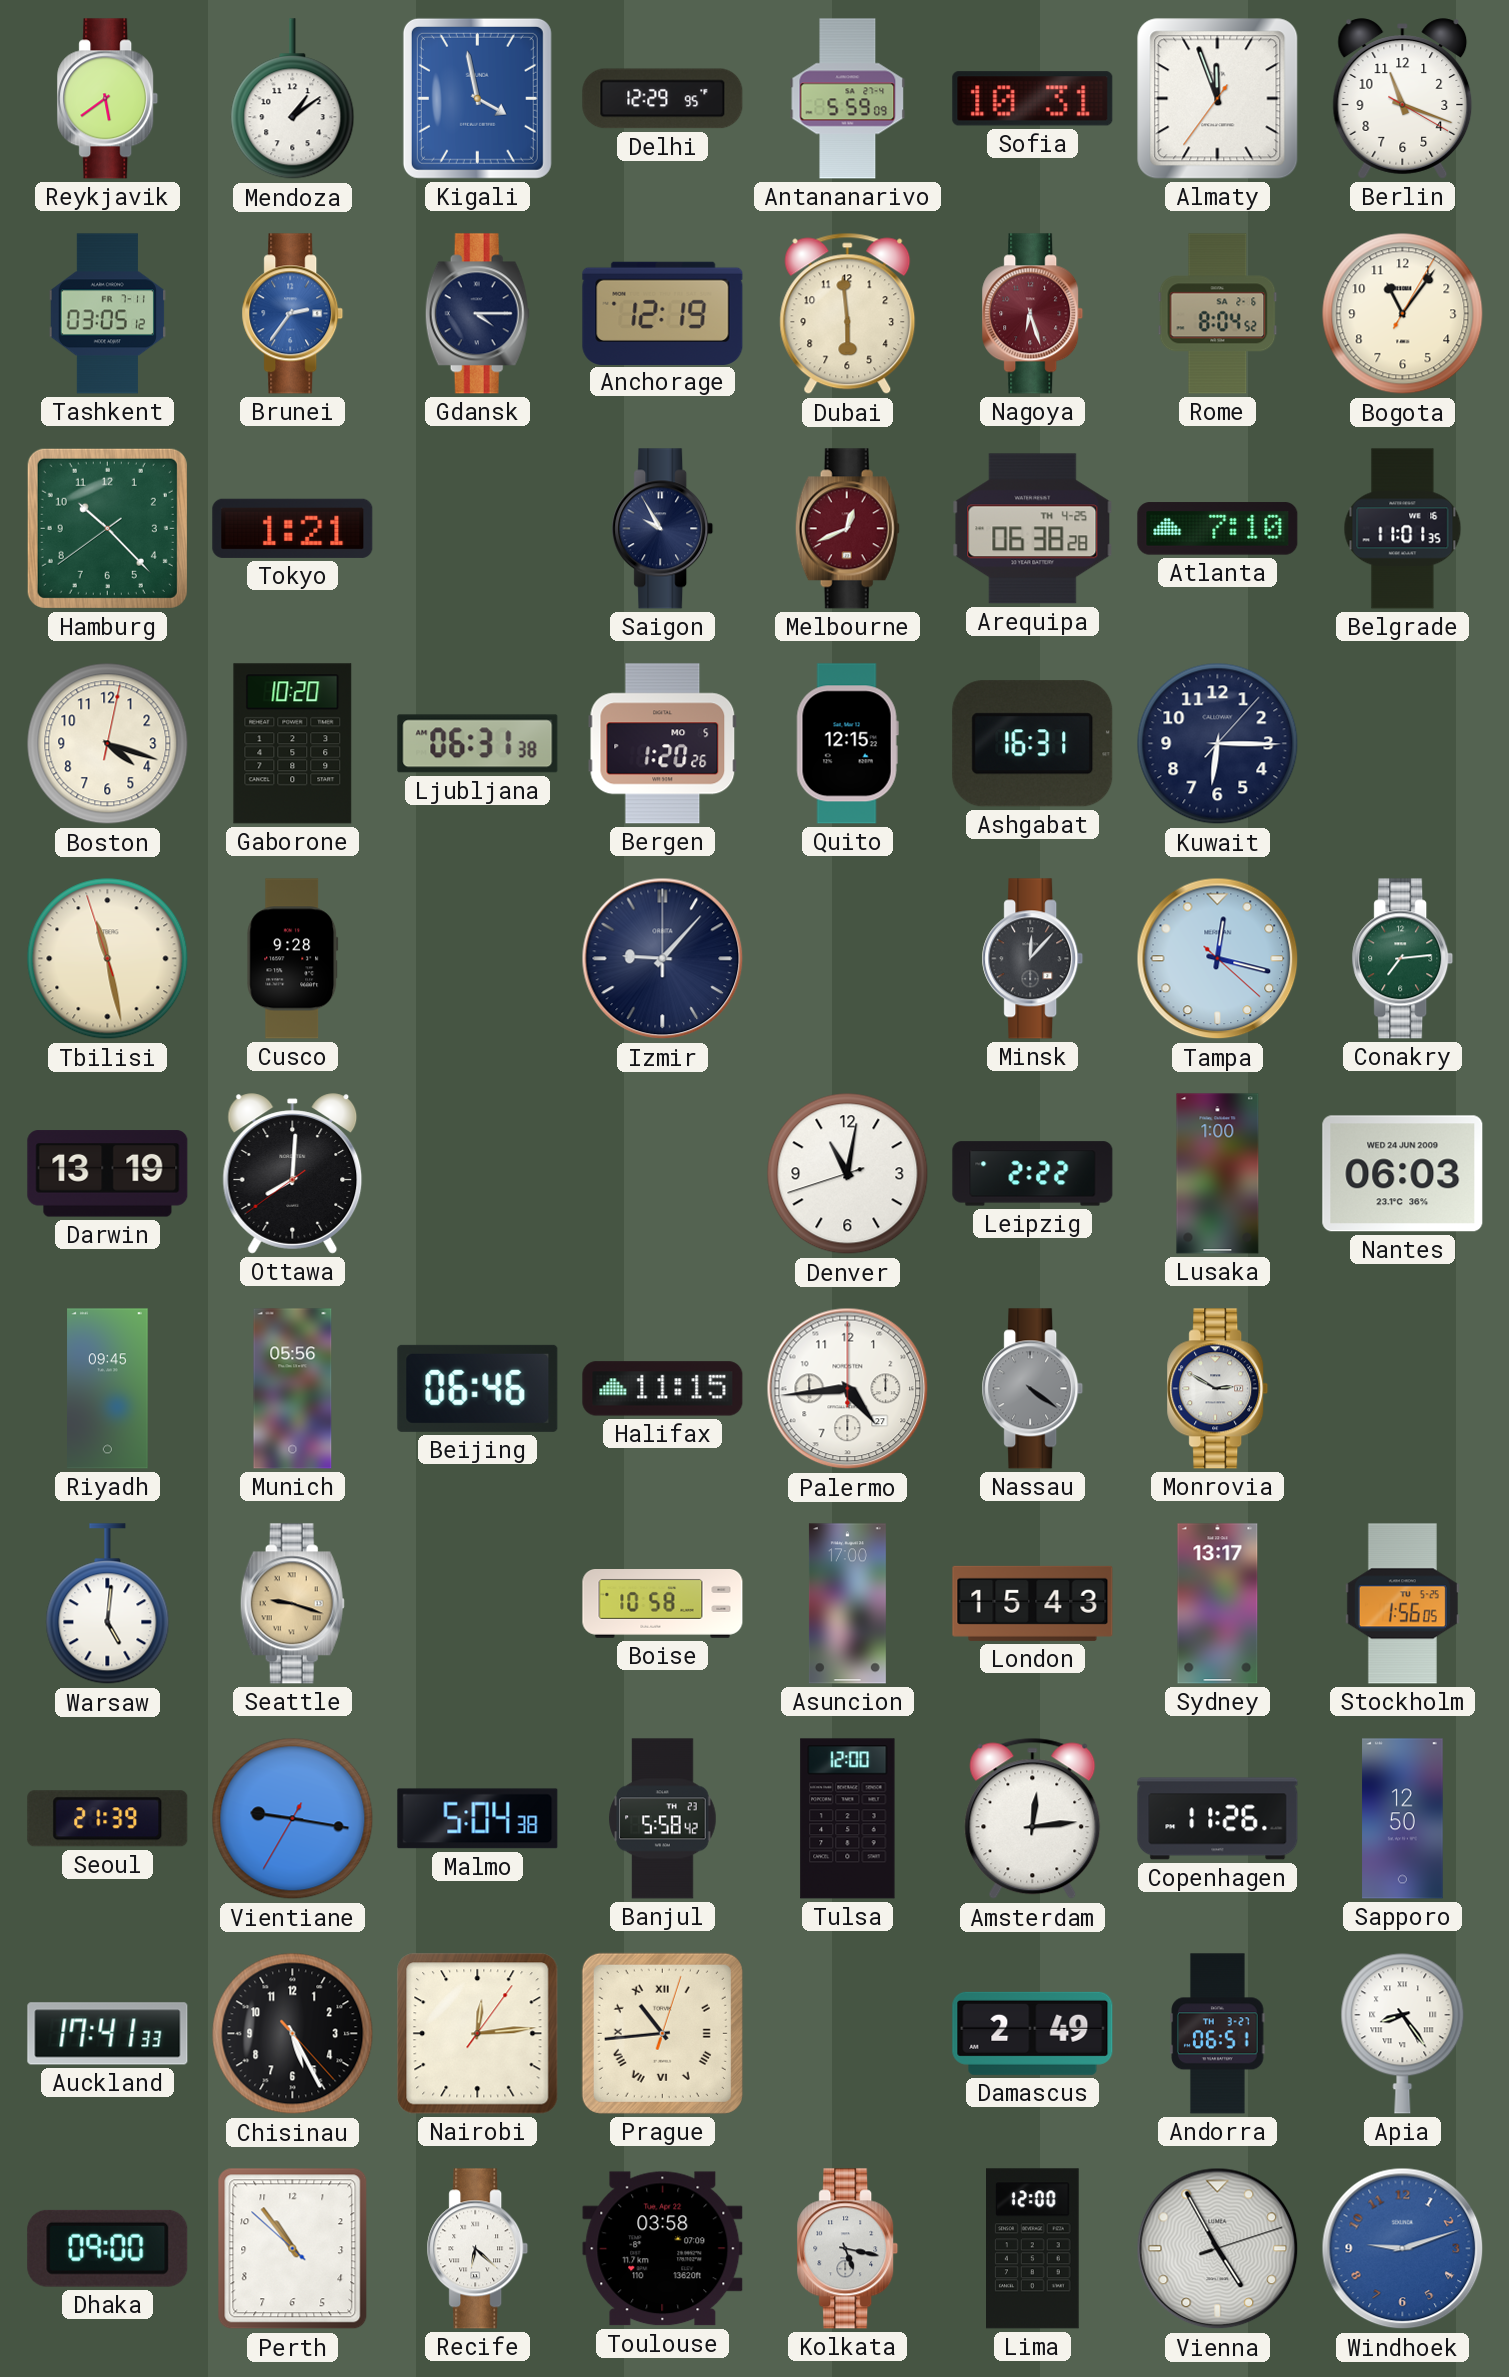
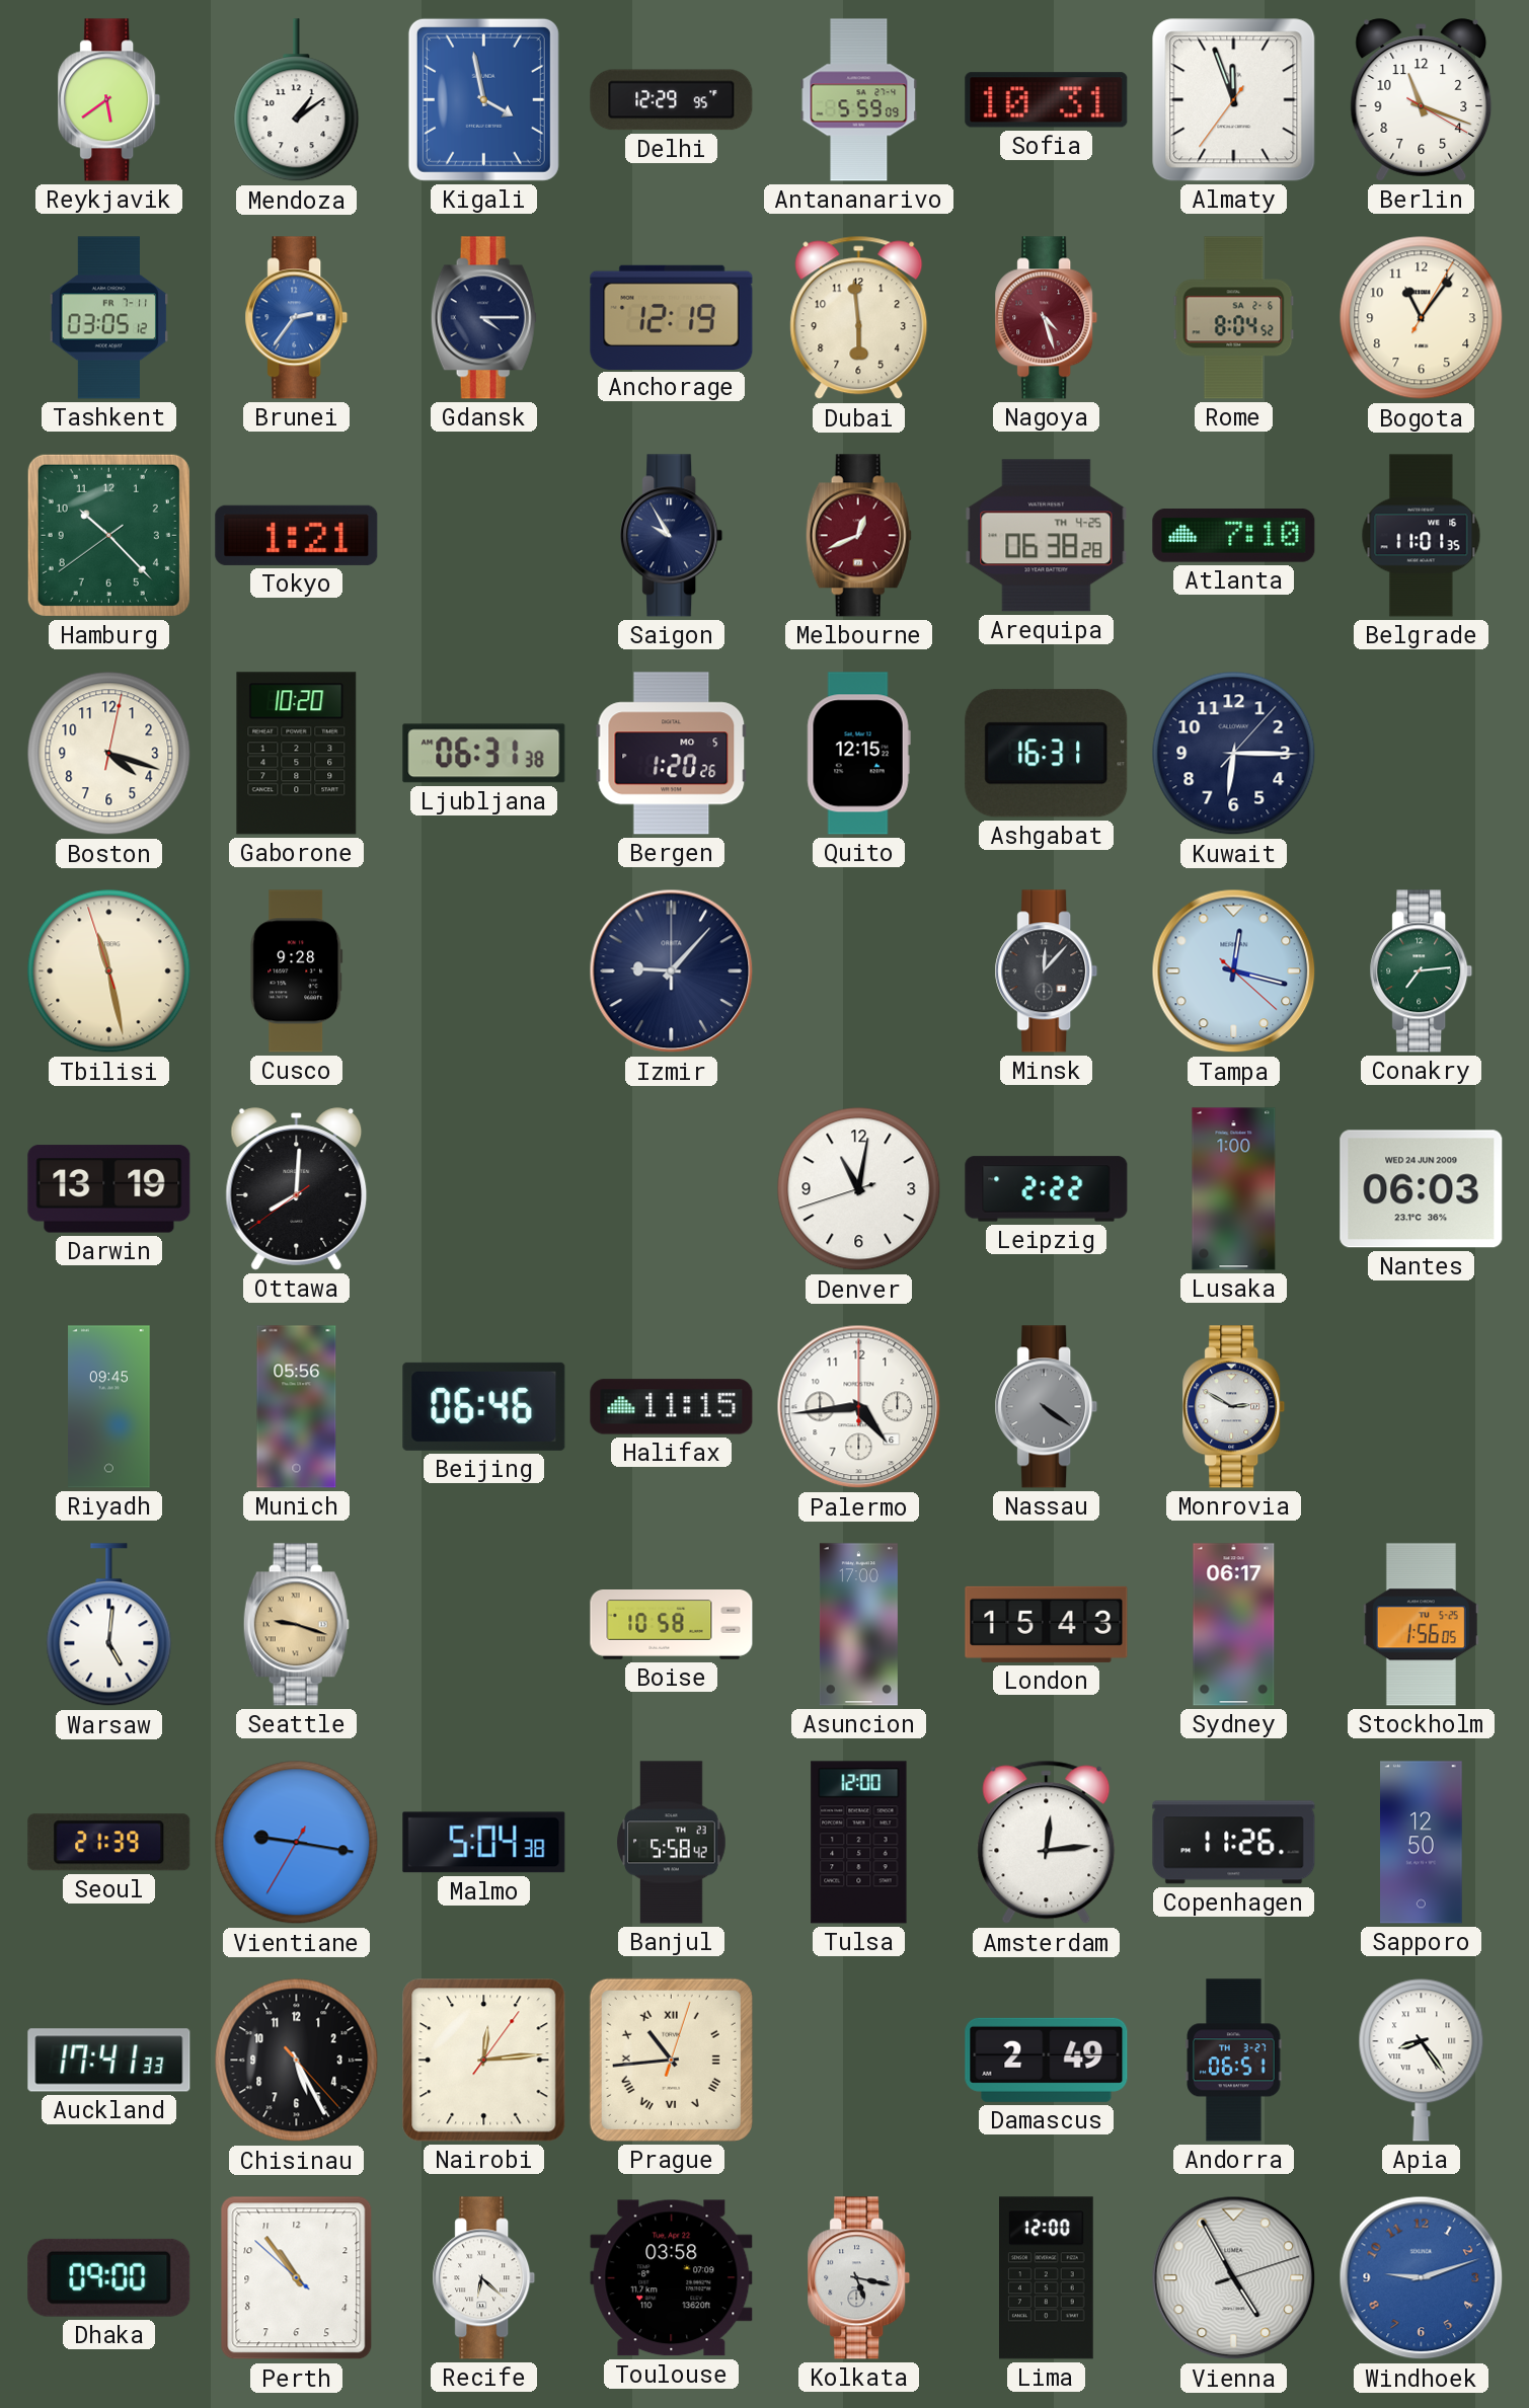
Nagoya: 6:27 -> 4:27
Palermo date: 27 -> 6
Sydney: 13:17 -> 06:17
